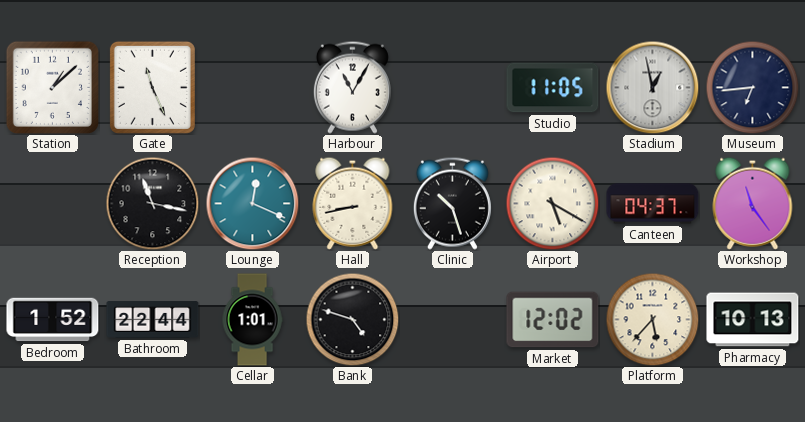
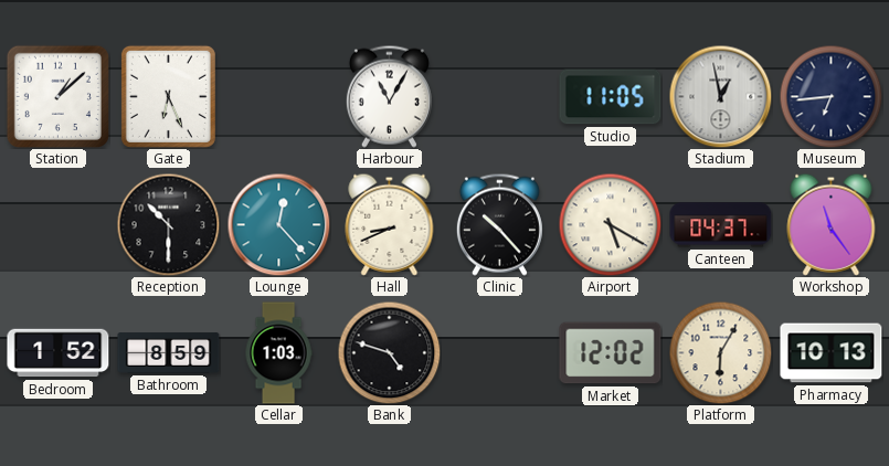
Gate: 11:26 -> 6:26
Reception: 11:17 -> 10:30
Lounge: 12:19 -> 12:23
Hall: 8:43 -> 8:41
Clinic: 10:27 -> 10:23
Bathroom: 22:44 -> 8:59
Cellar: 1:01 -> 1:03
Platform: 5:37 -> 6:05
